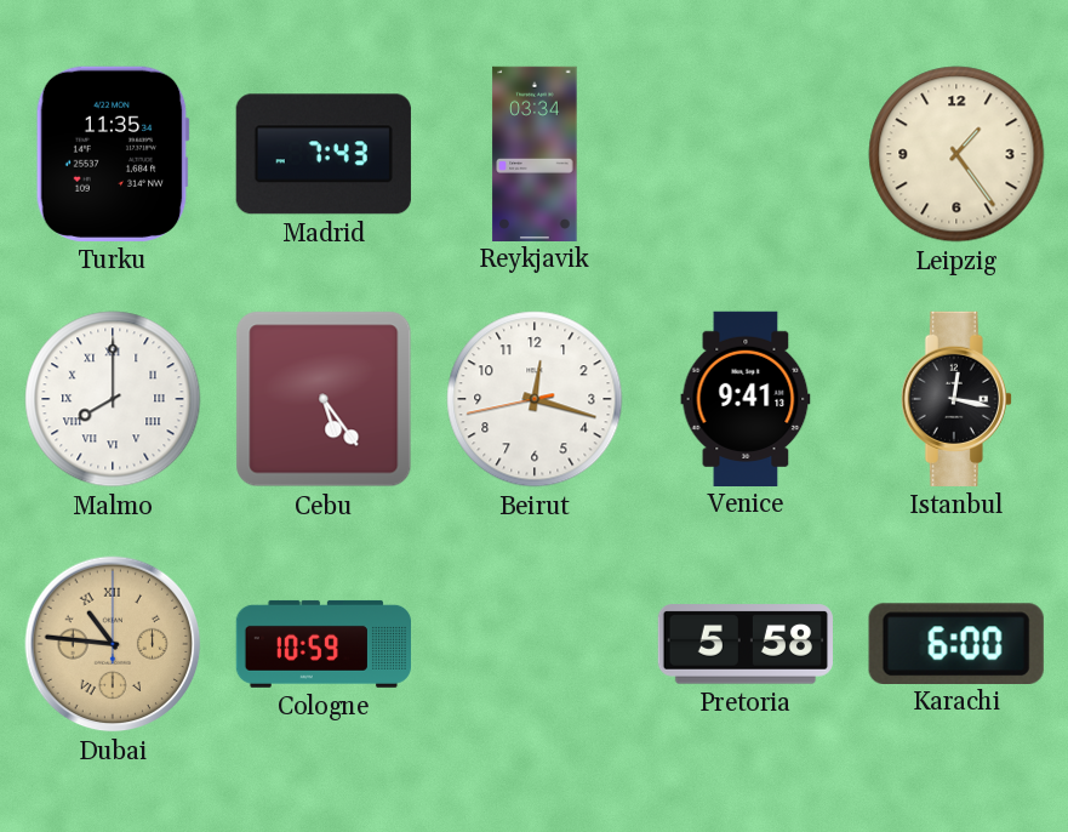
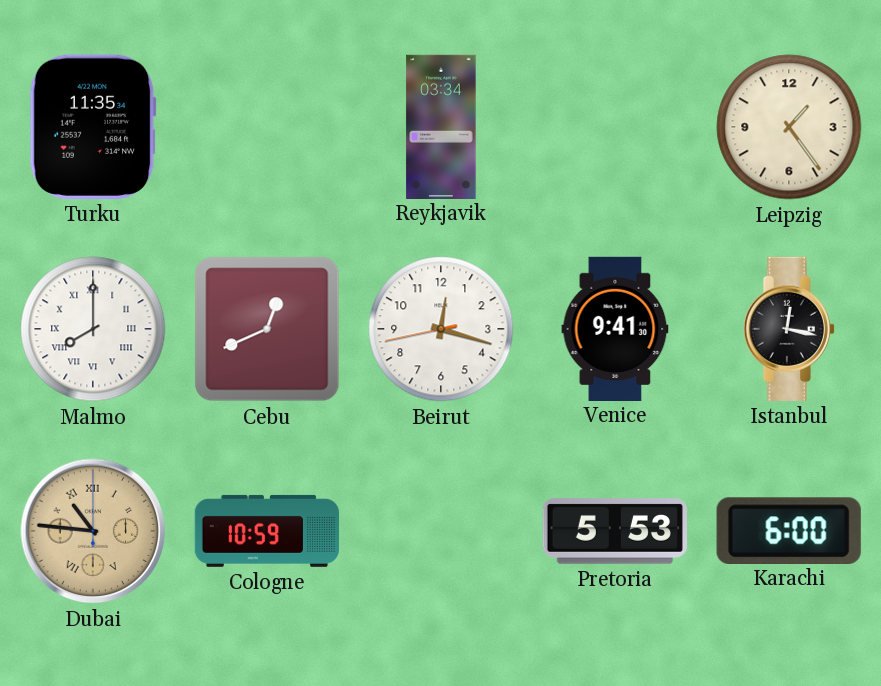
Madrid: 7:43 -> none
Cebu: 5:24 -> 12:41
Venice: 9:41:13 -> 9:41:30
Pretoria: 5:58 -> 5:53
